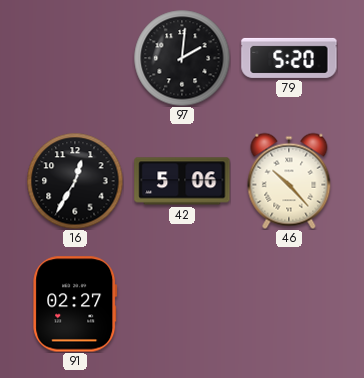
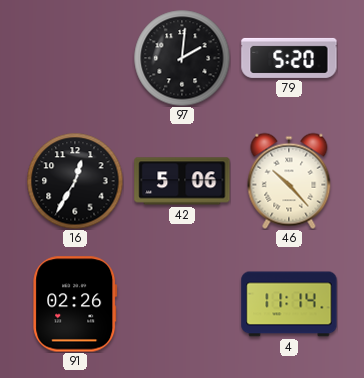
91: 02:27 -> 02:26
4: none -> 11:14
